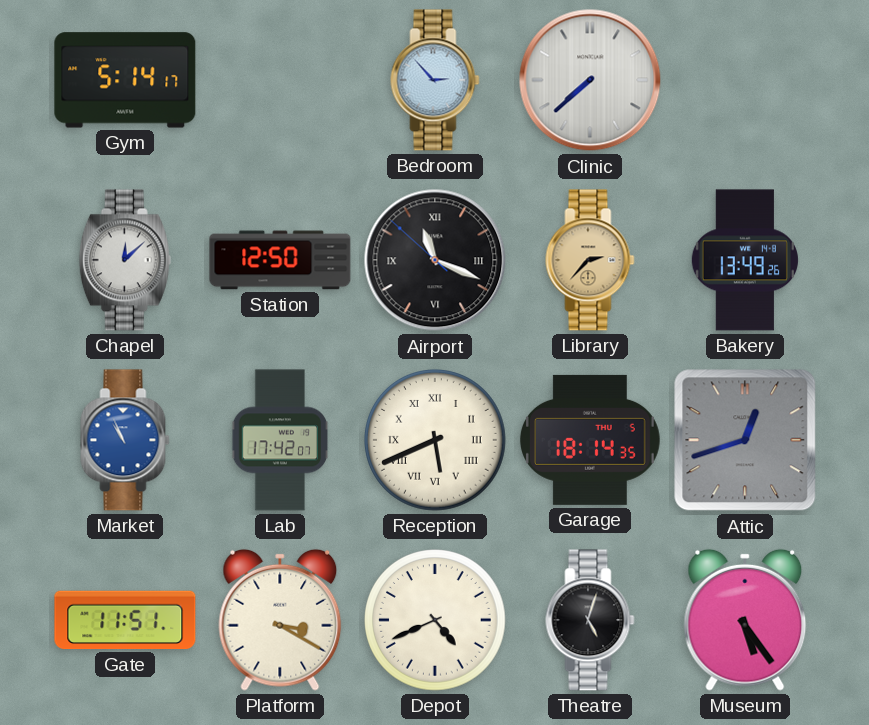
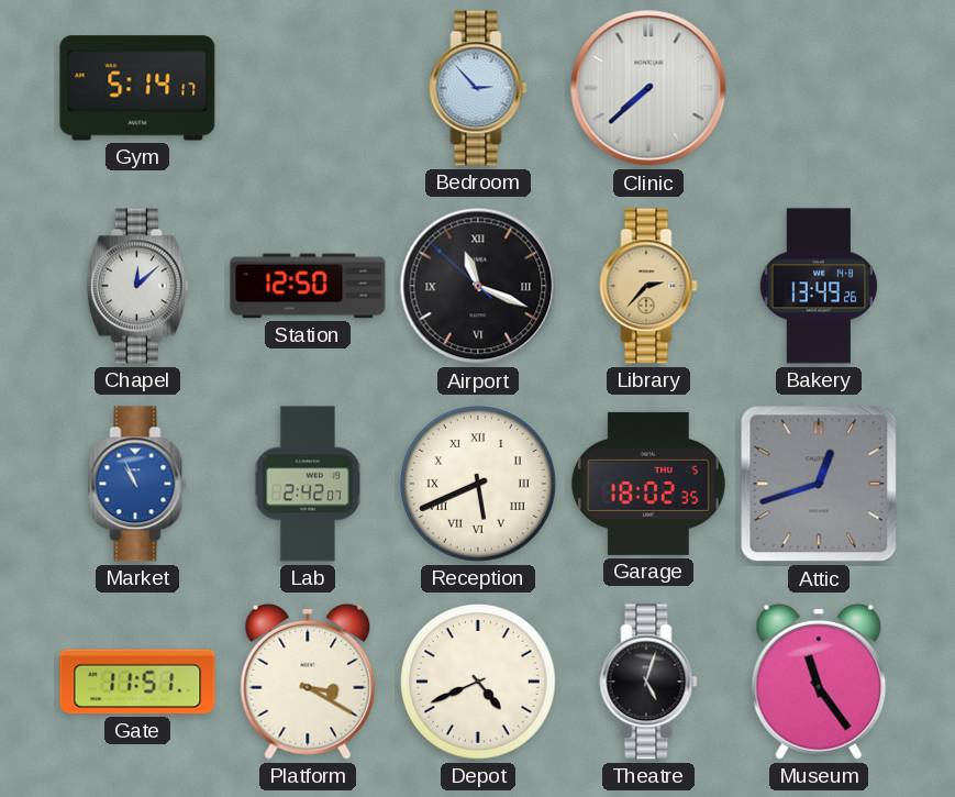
Lab: 17:42 -> 2:42
Garage: 18:14 -> 18:02
Museum: 5:24 -> 11:24
